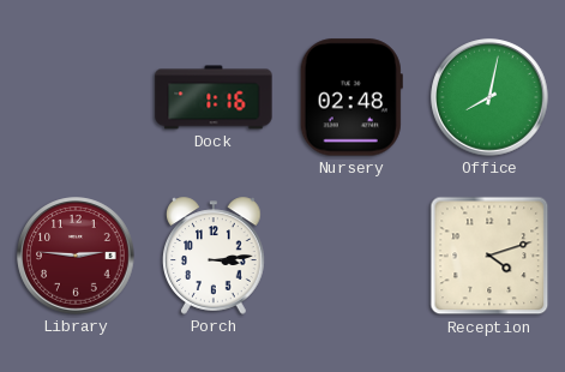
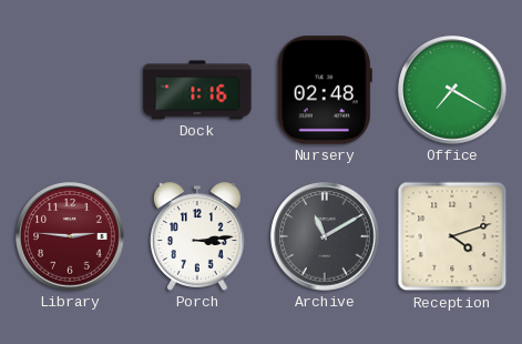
Office: 8:02 -> 7:20
Archive: none -> 11:10
